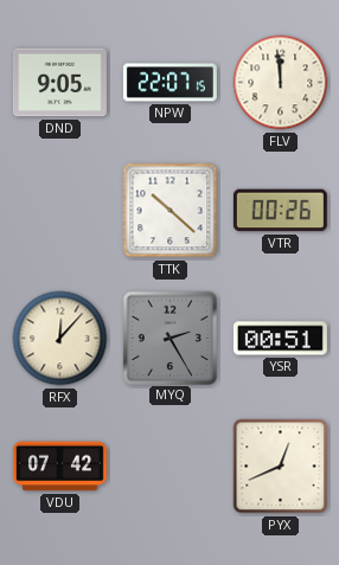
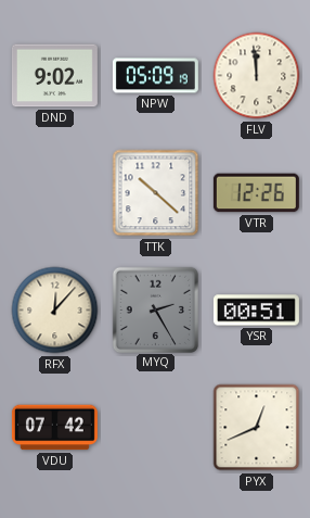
DND: 9:05 -> 9:02
NPW: 22:07 -> 05:09
VTR: 00:26 -> 12:26
